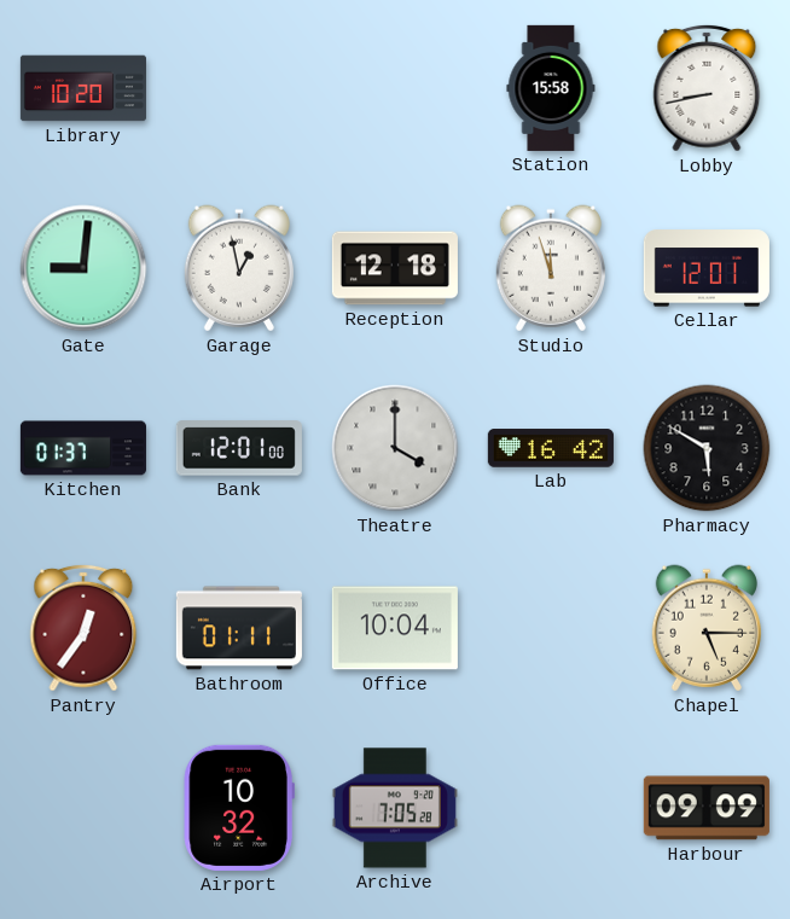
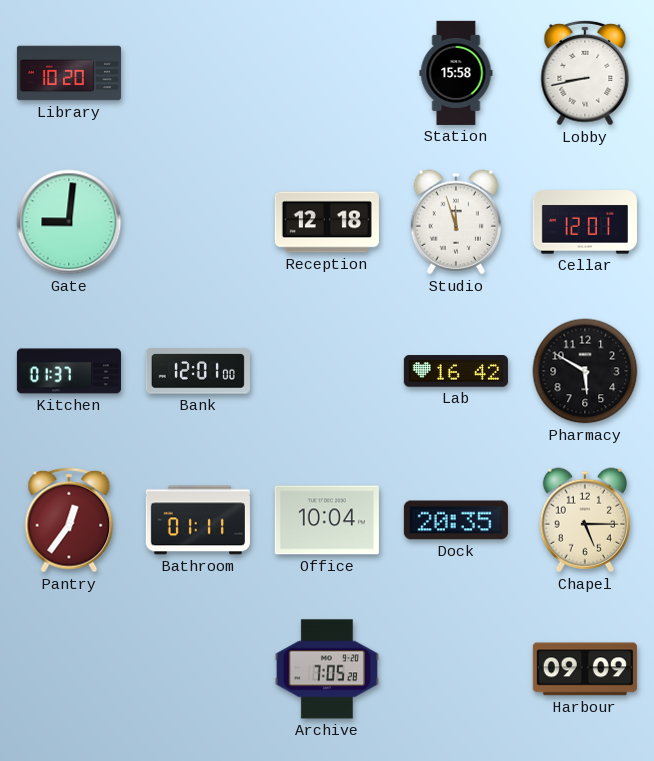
Garage: 12:58 -> none
Theatre: 4:00 -> none
Dock: none -> 20:35
Airport: 10:32 -> none
